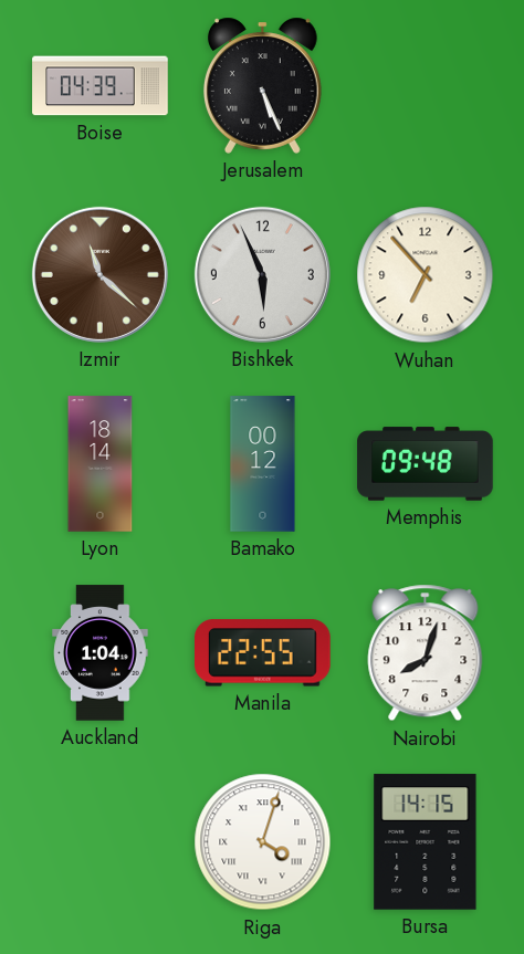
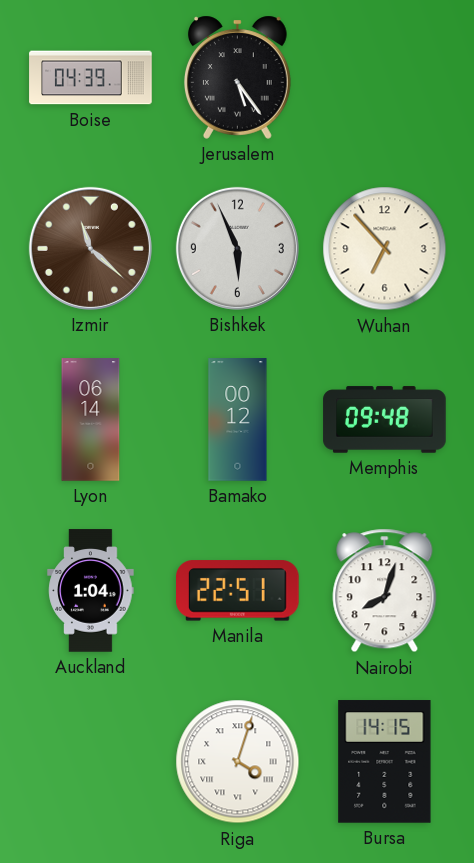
Jerusalem: 5:26 -> 5:24
Lyon: 18:14 -> 06:14
Manila: 22:55 -> 22:51
